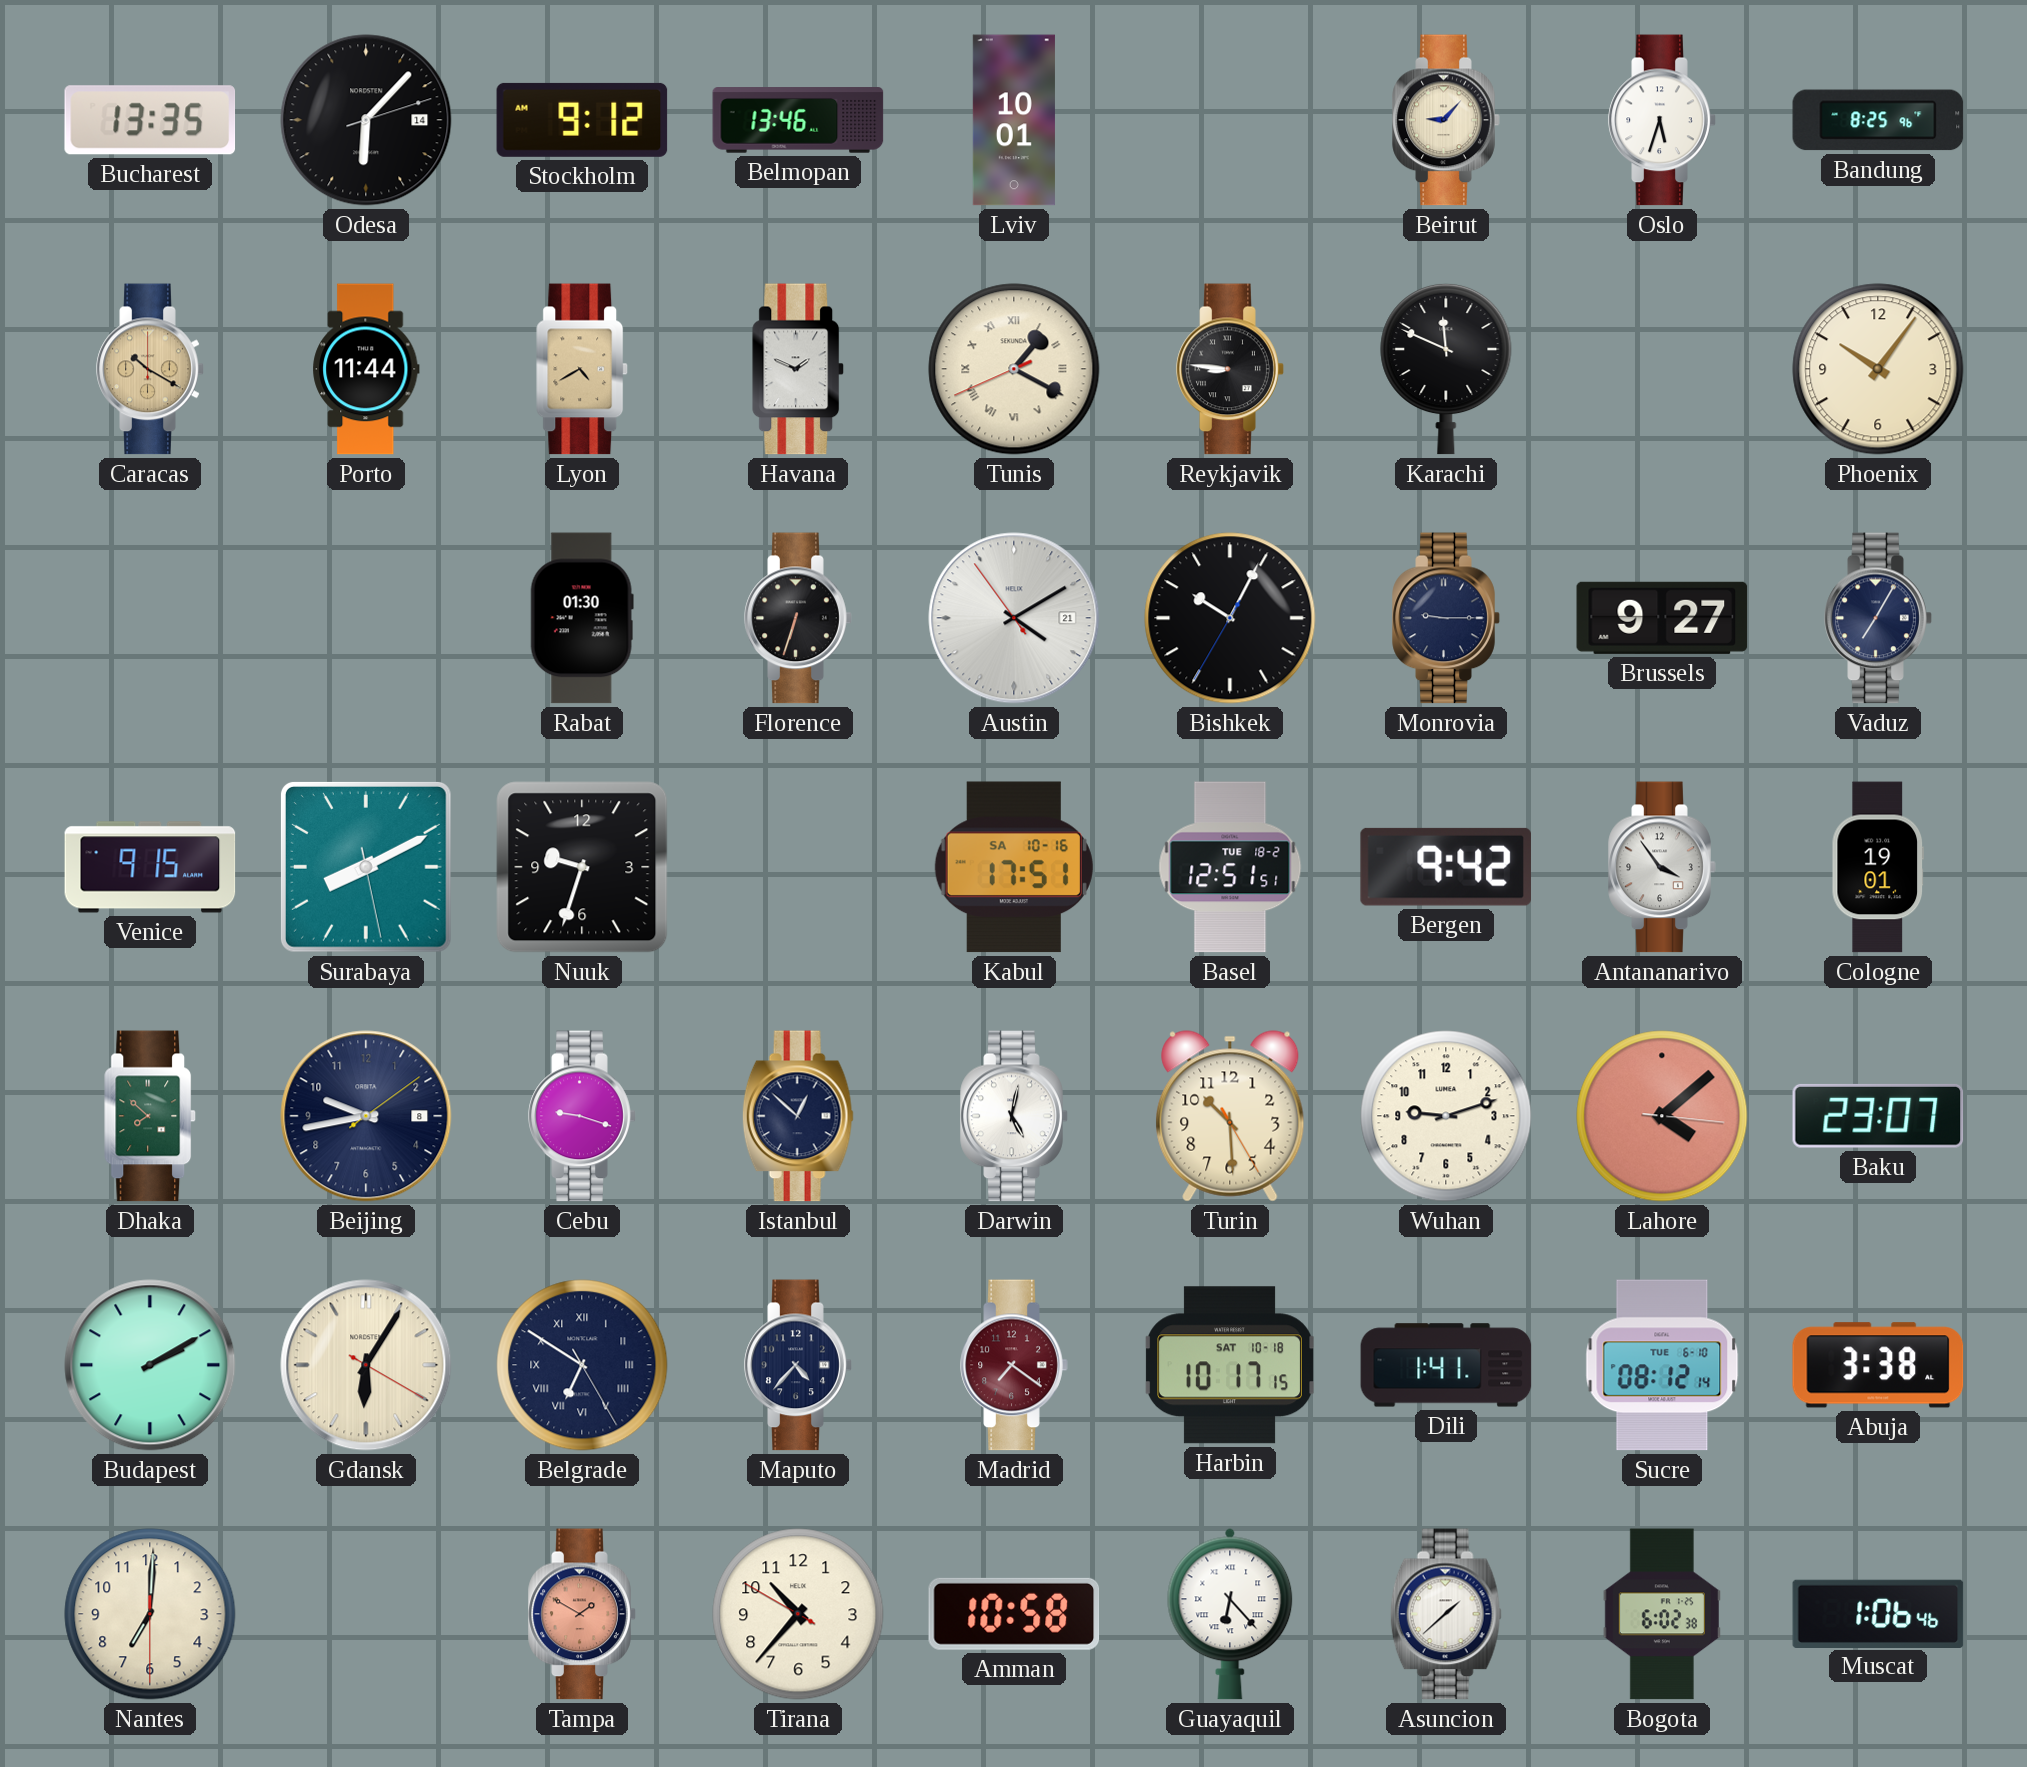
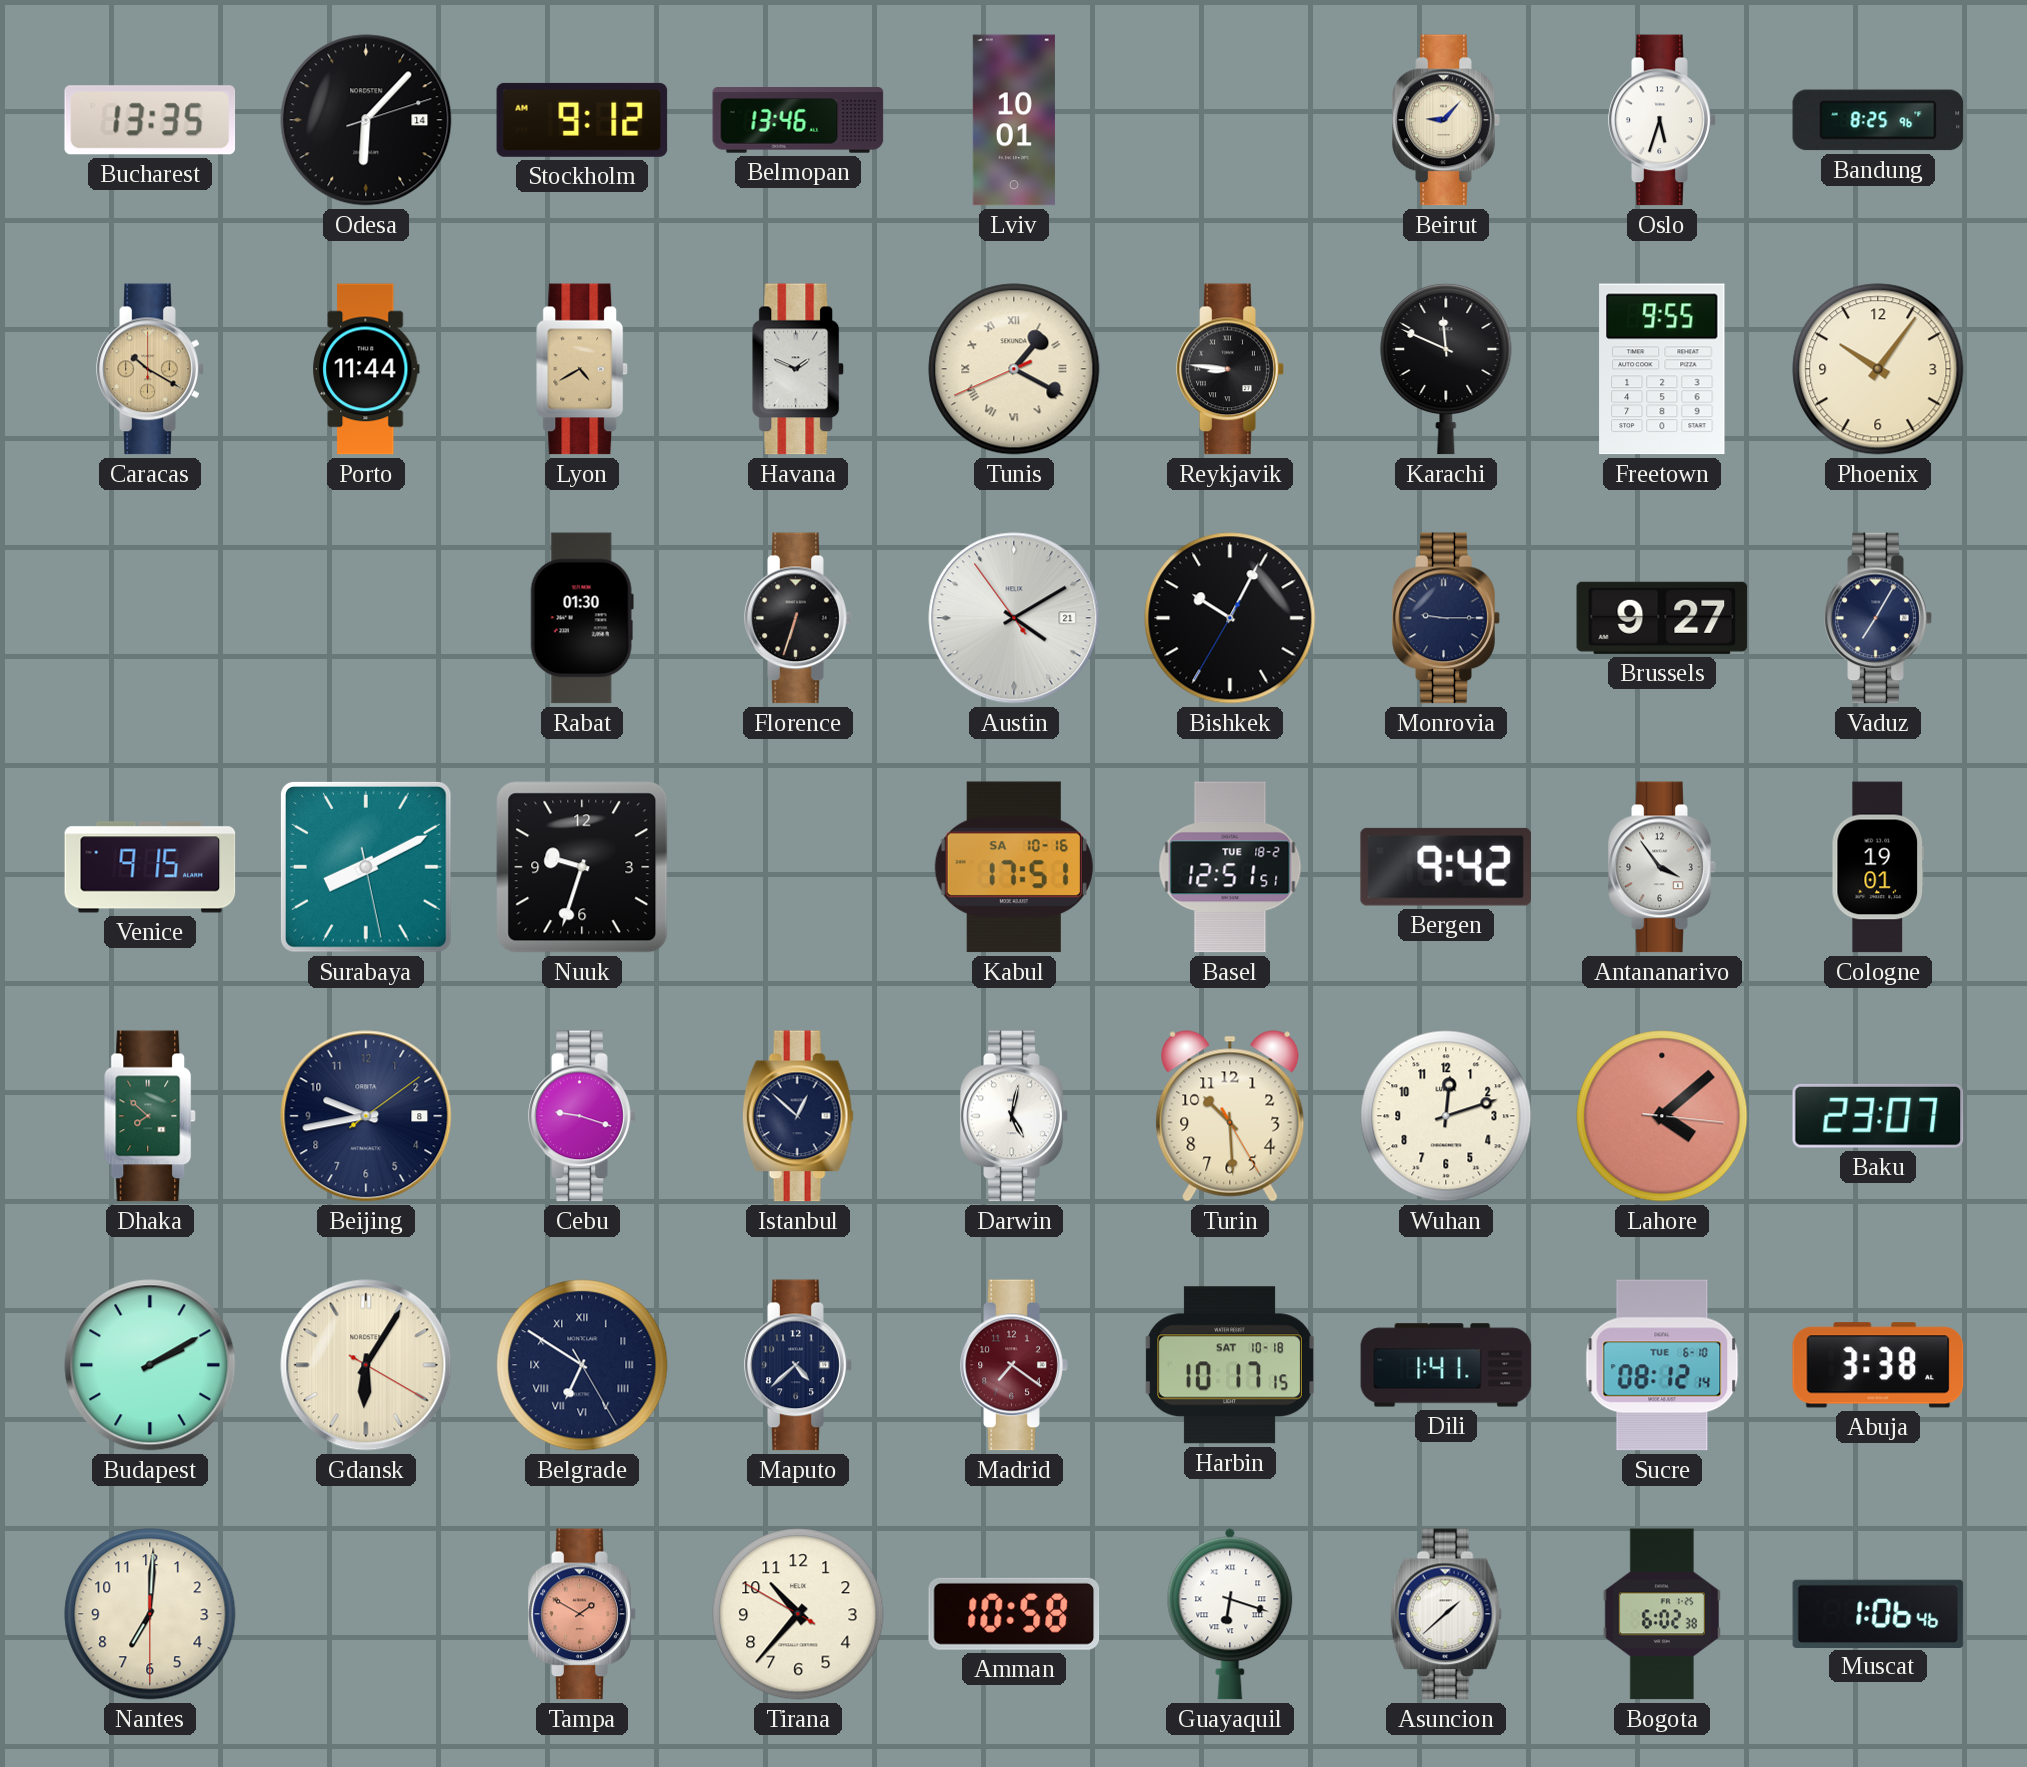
Freetown: none -> 9:55
Wuhan: 9:12 -> 12:12
Maputo: 4:37 -> 4:38
Guayaquil: 6:23 -> 6:18
